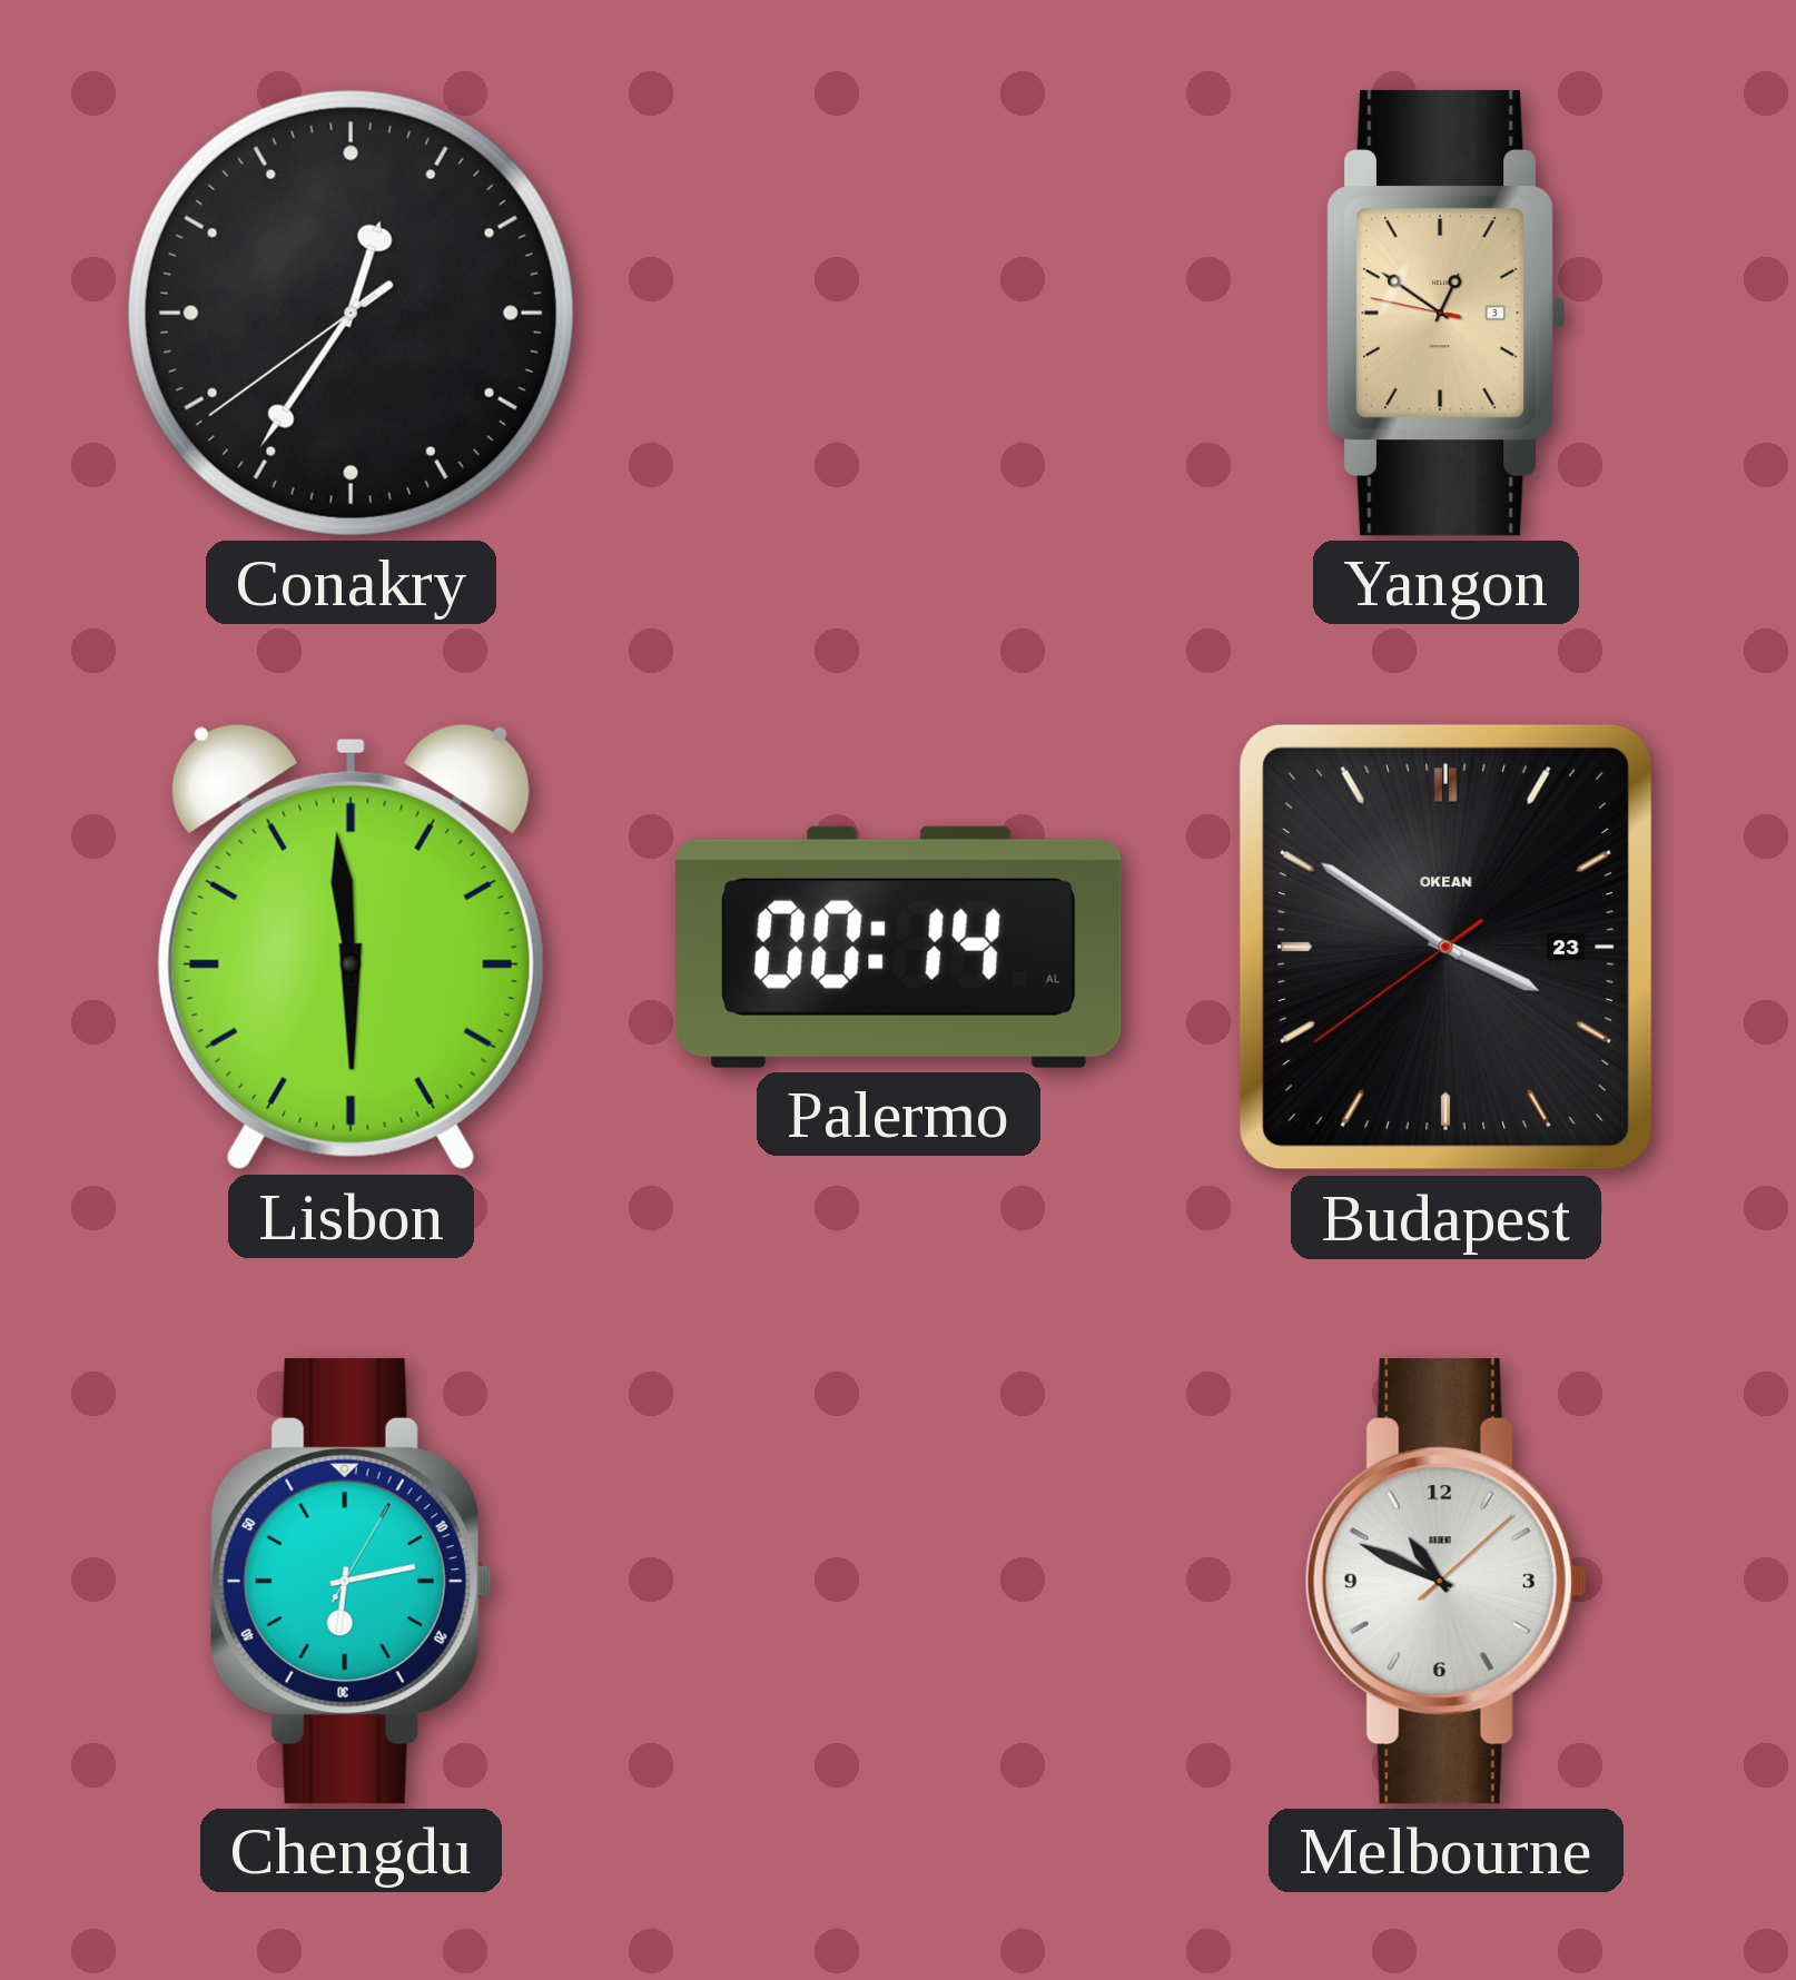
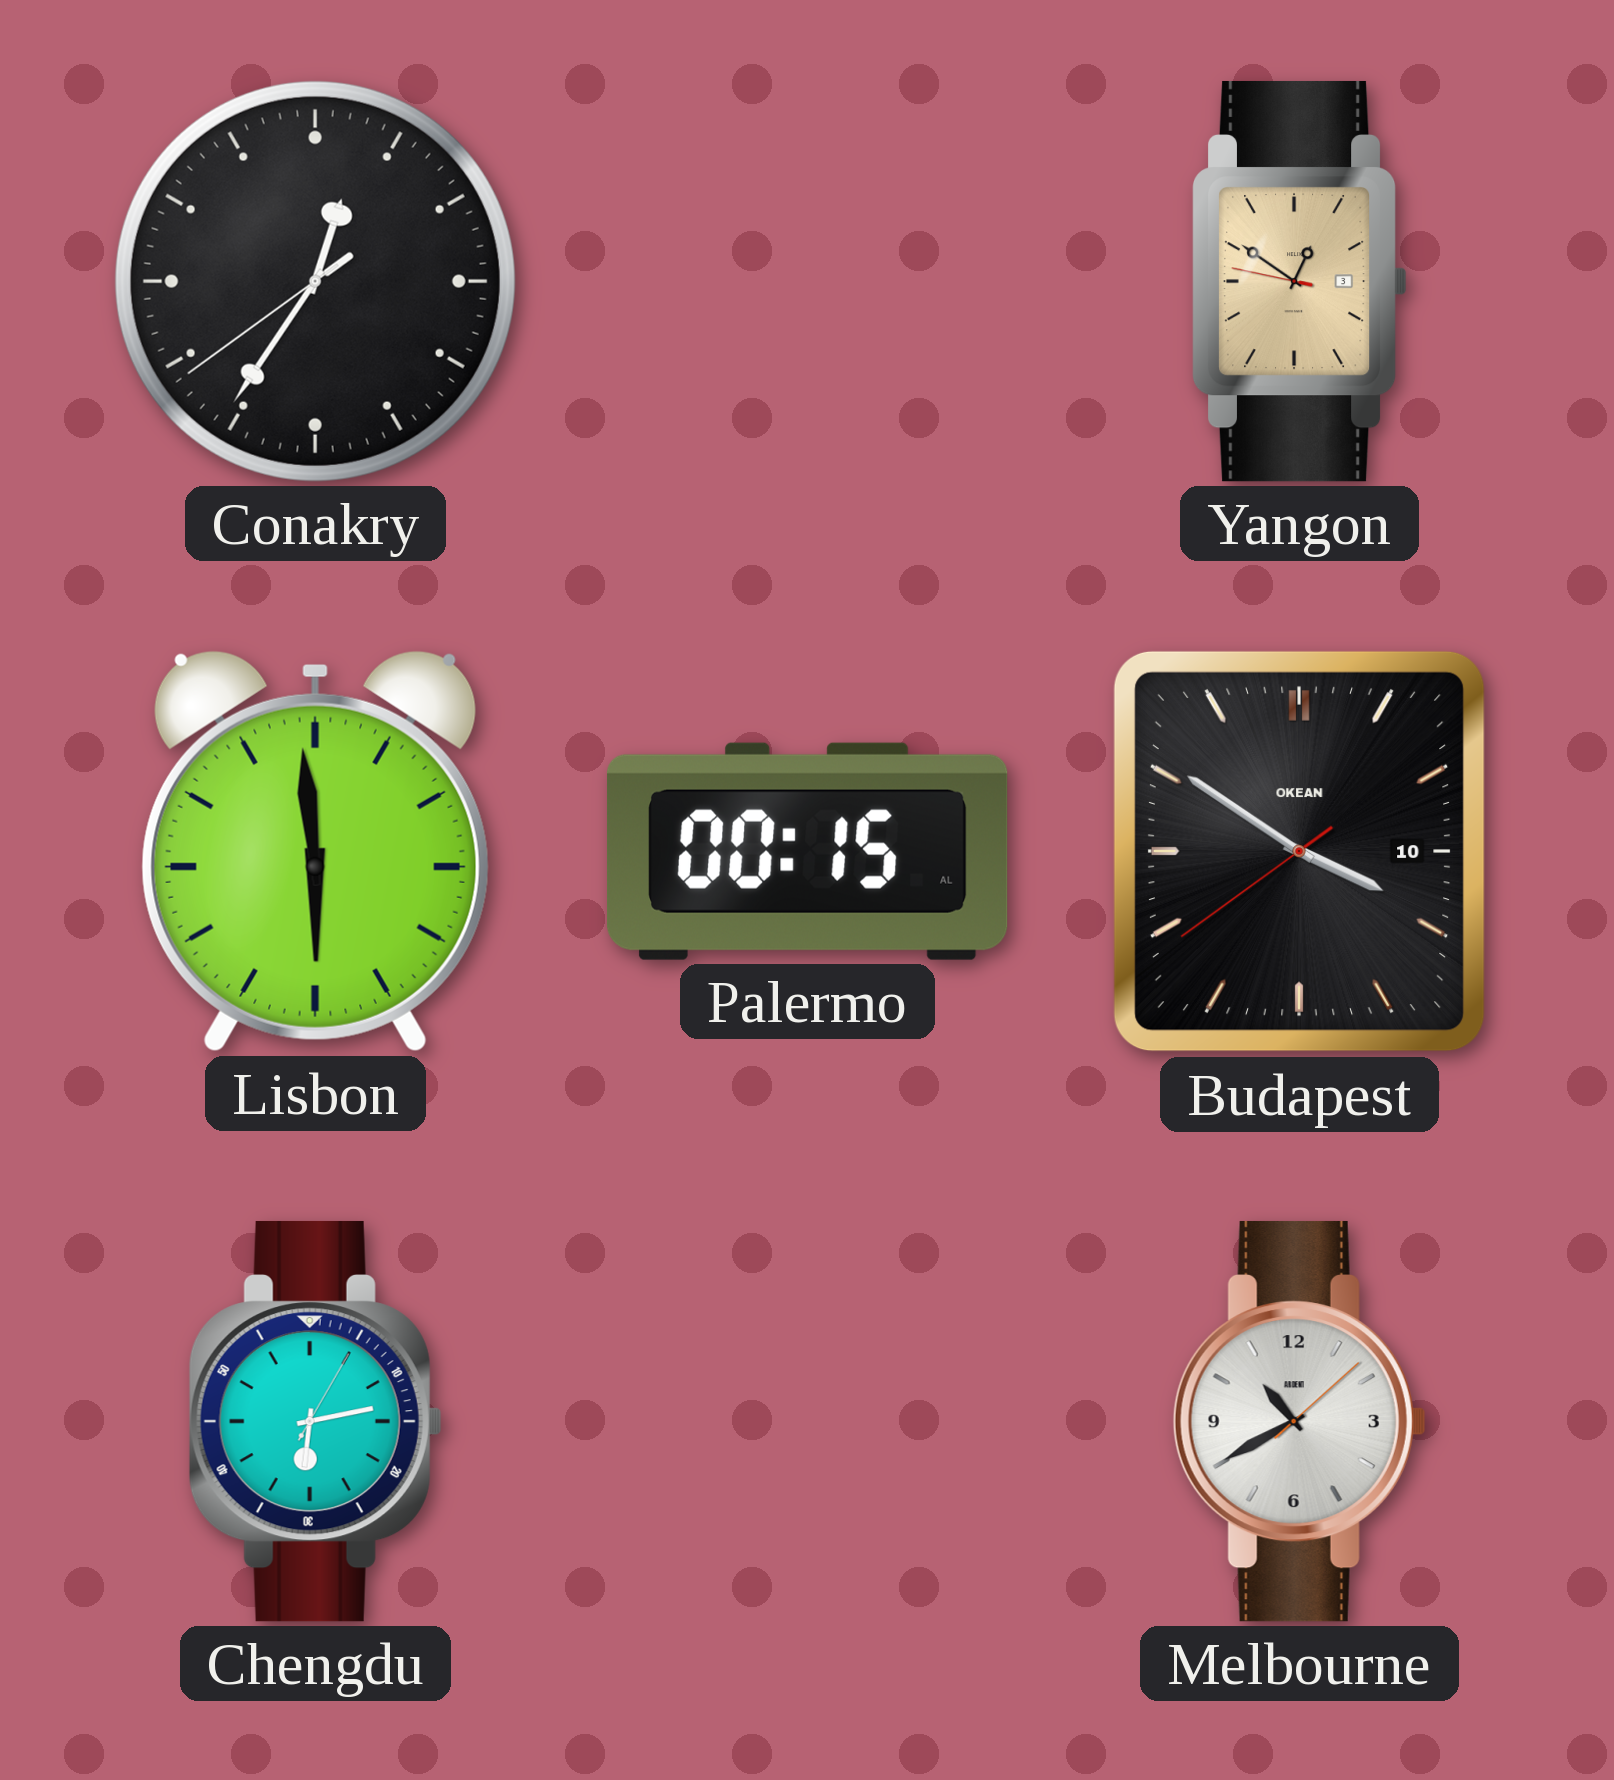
Palermo: 00:14 -> 00:15
Budapest date: 23 -> 10
Melbourne: 10:49 -> 10:40
